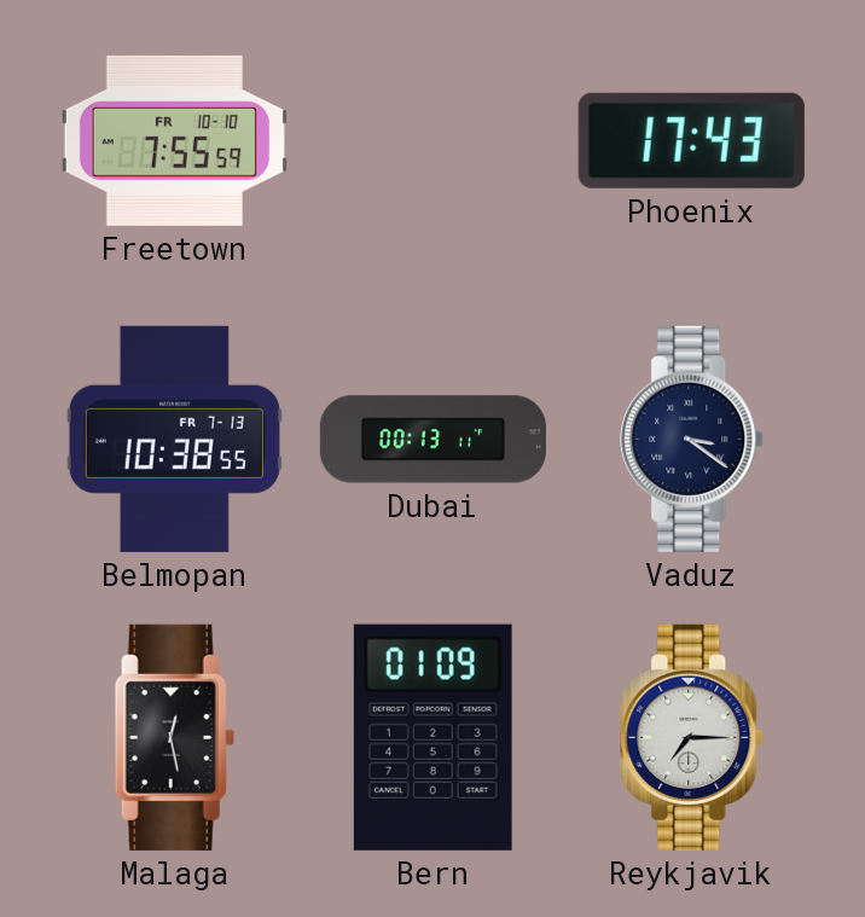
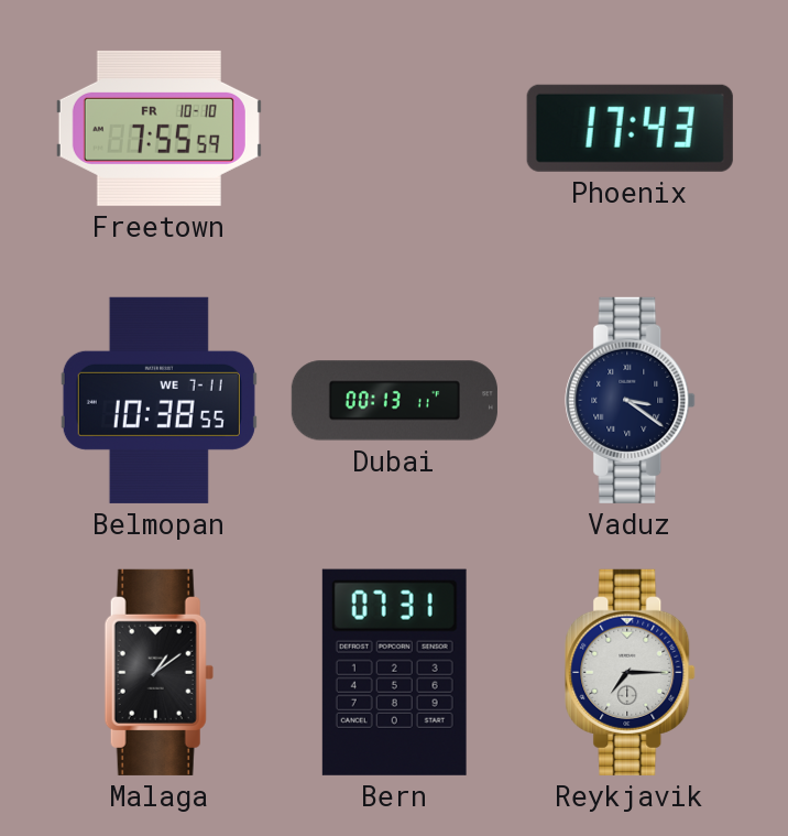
Belmopan date: FR 7-13 -> WE 7-11
Malaga: 12:28 -> 1:09
Bern: 01:09 -> 07:31
